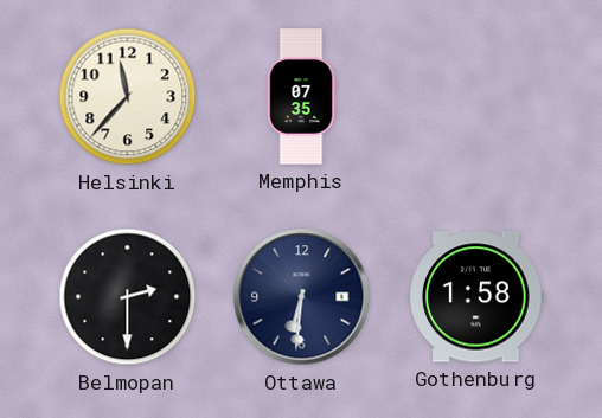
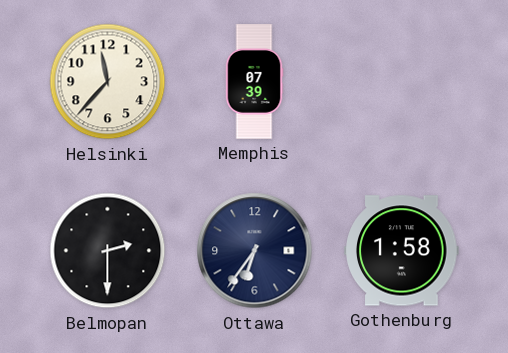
Memphis: 07:35 -> 07:39
Ottawa: 6:31 -> 6:36
